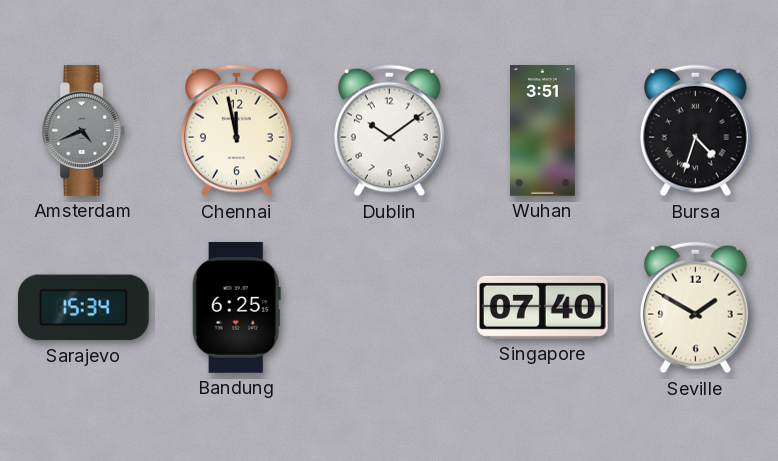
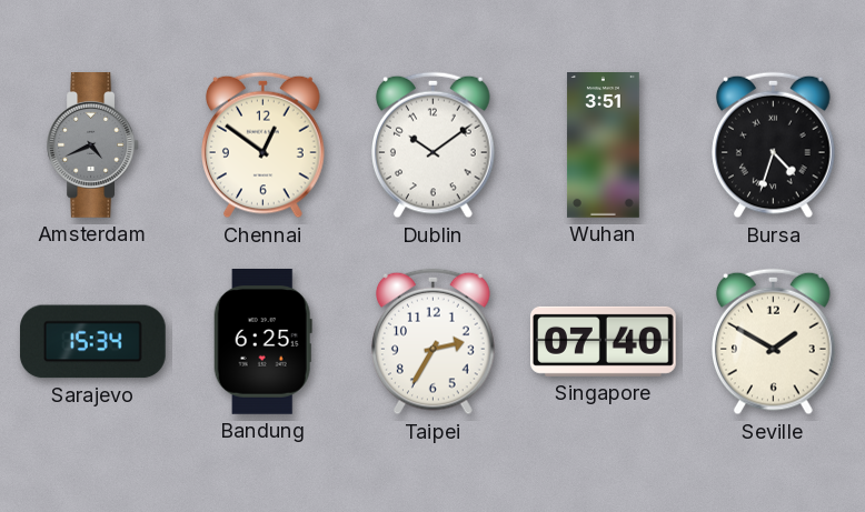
Chennai: 11:58 -> 12:51
Taipei: none -> 2:35
